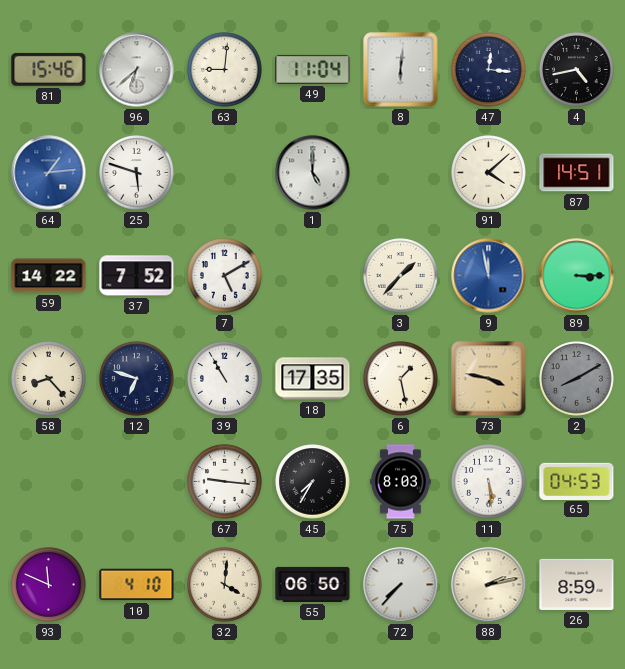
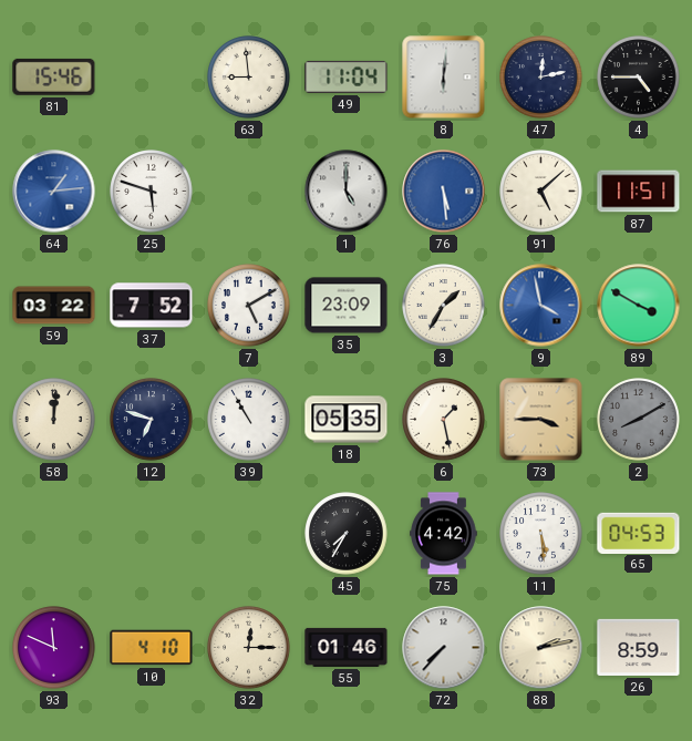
96: 6:38 -> none
63: 9:01 -> 8:59
47: 12:16 -> 12:13
4: 4:43 -> 4:45
76: none -> 5:29
91: 4:08 -> 5:08
87: 14:51 -> 11:51
59: 14:22 -> 03:22
35: none -> 23:09
3: 1:37 -> 1:35
9: 11:58 -> 3:58
89: 3:15 -> 3:50
58: 8:23 -> 12:01
18: 17:35 -> 05:35
73: 3:47 -> 3:45
67: 9:16 -> none
75: 8:03 -> 4:42
32: 4:01 -> 12:15
55: 06:50 -> 01:46
